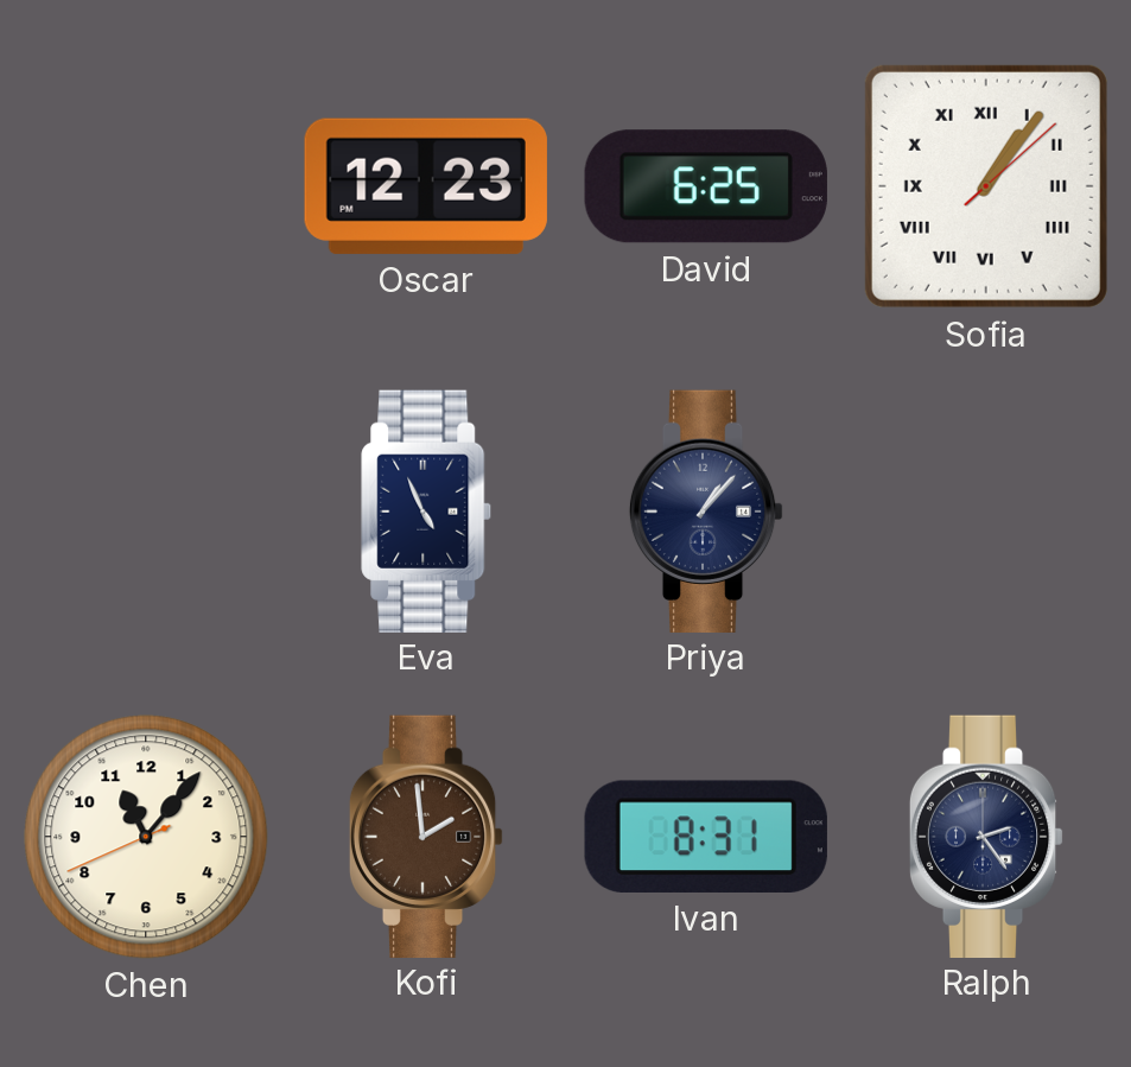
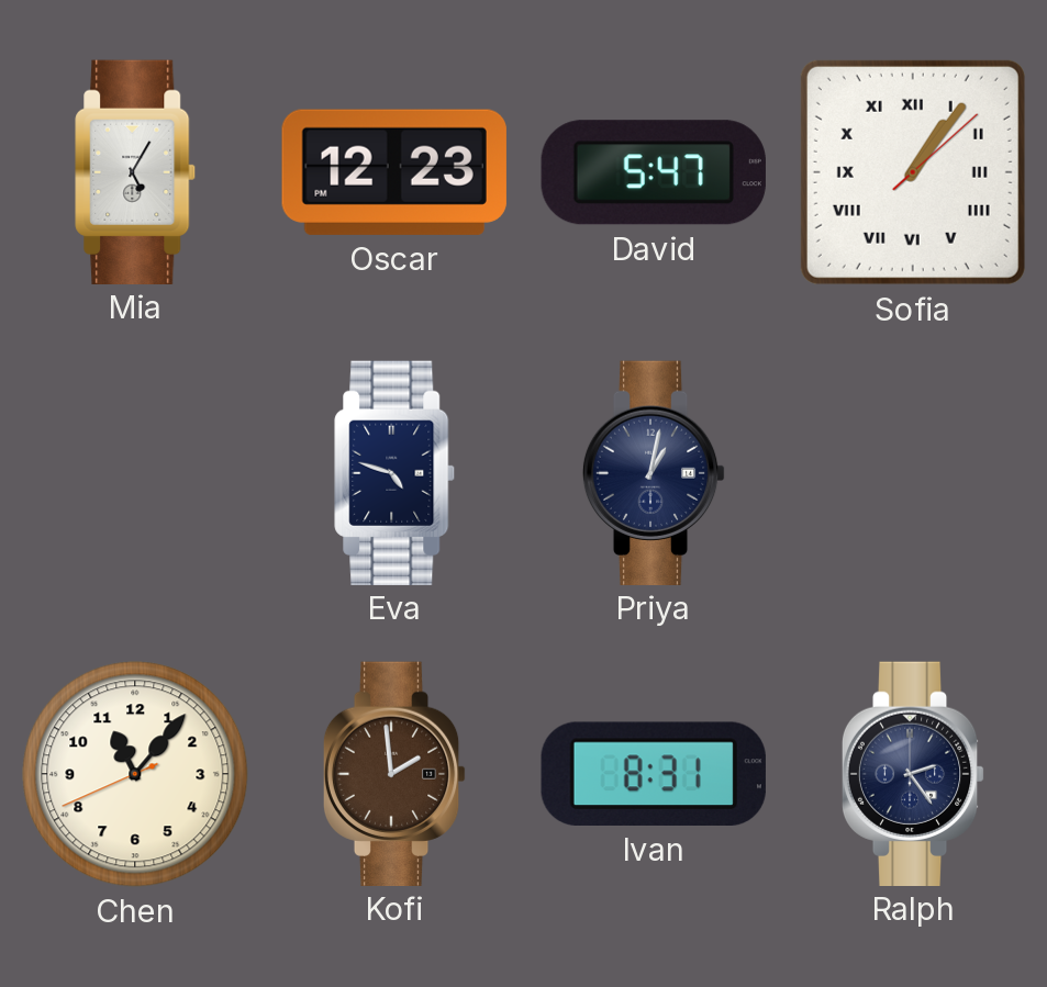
Mia: none -> 5:05
David: 6:25 -> 5:47
Eva: 4:56 -> 4:48
Priya: 1:07 -> 1:02
